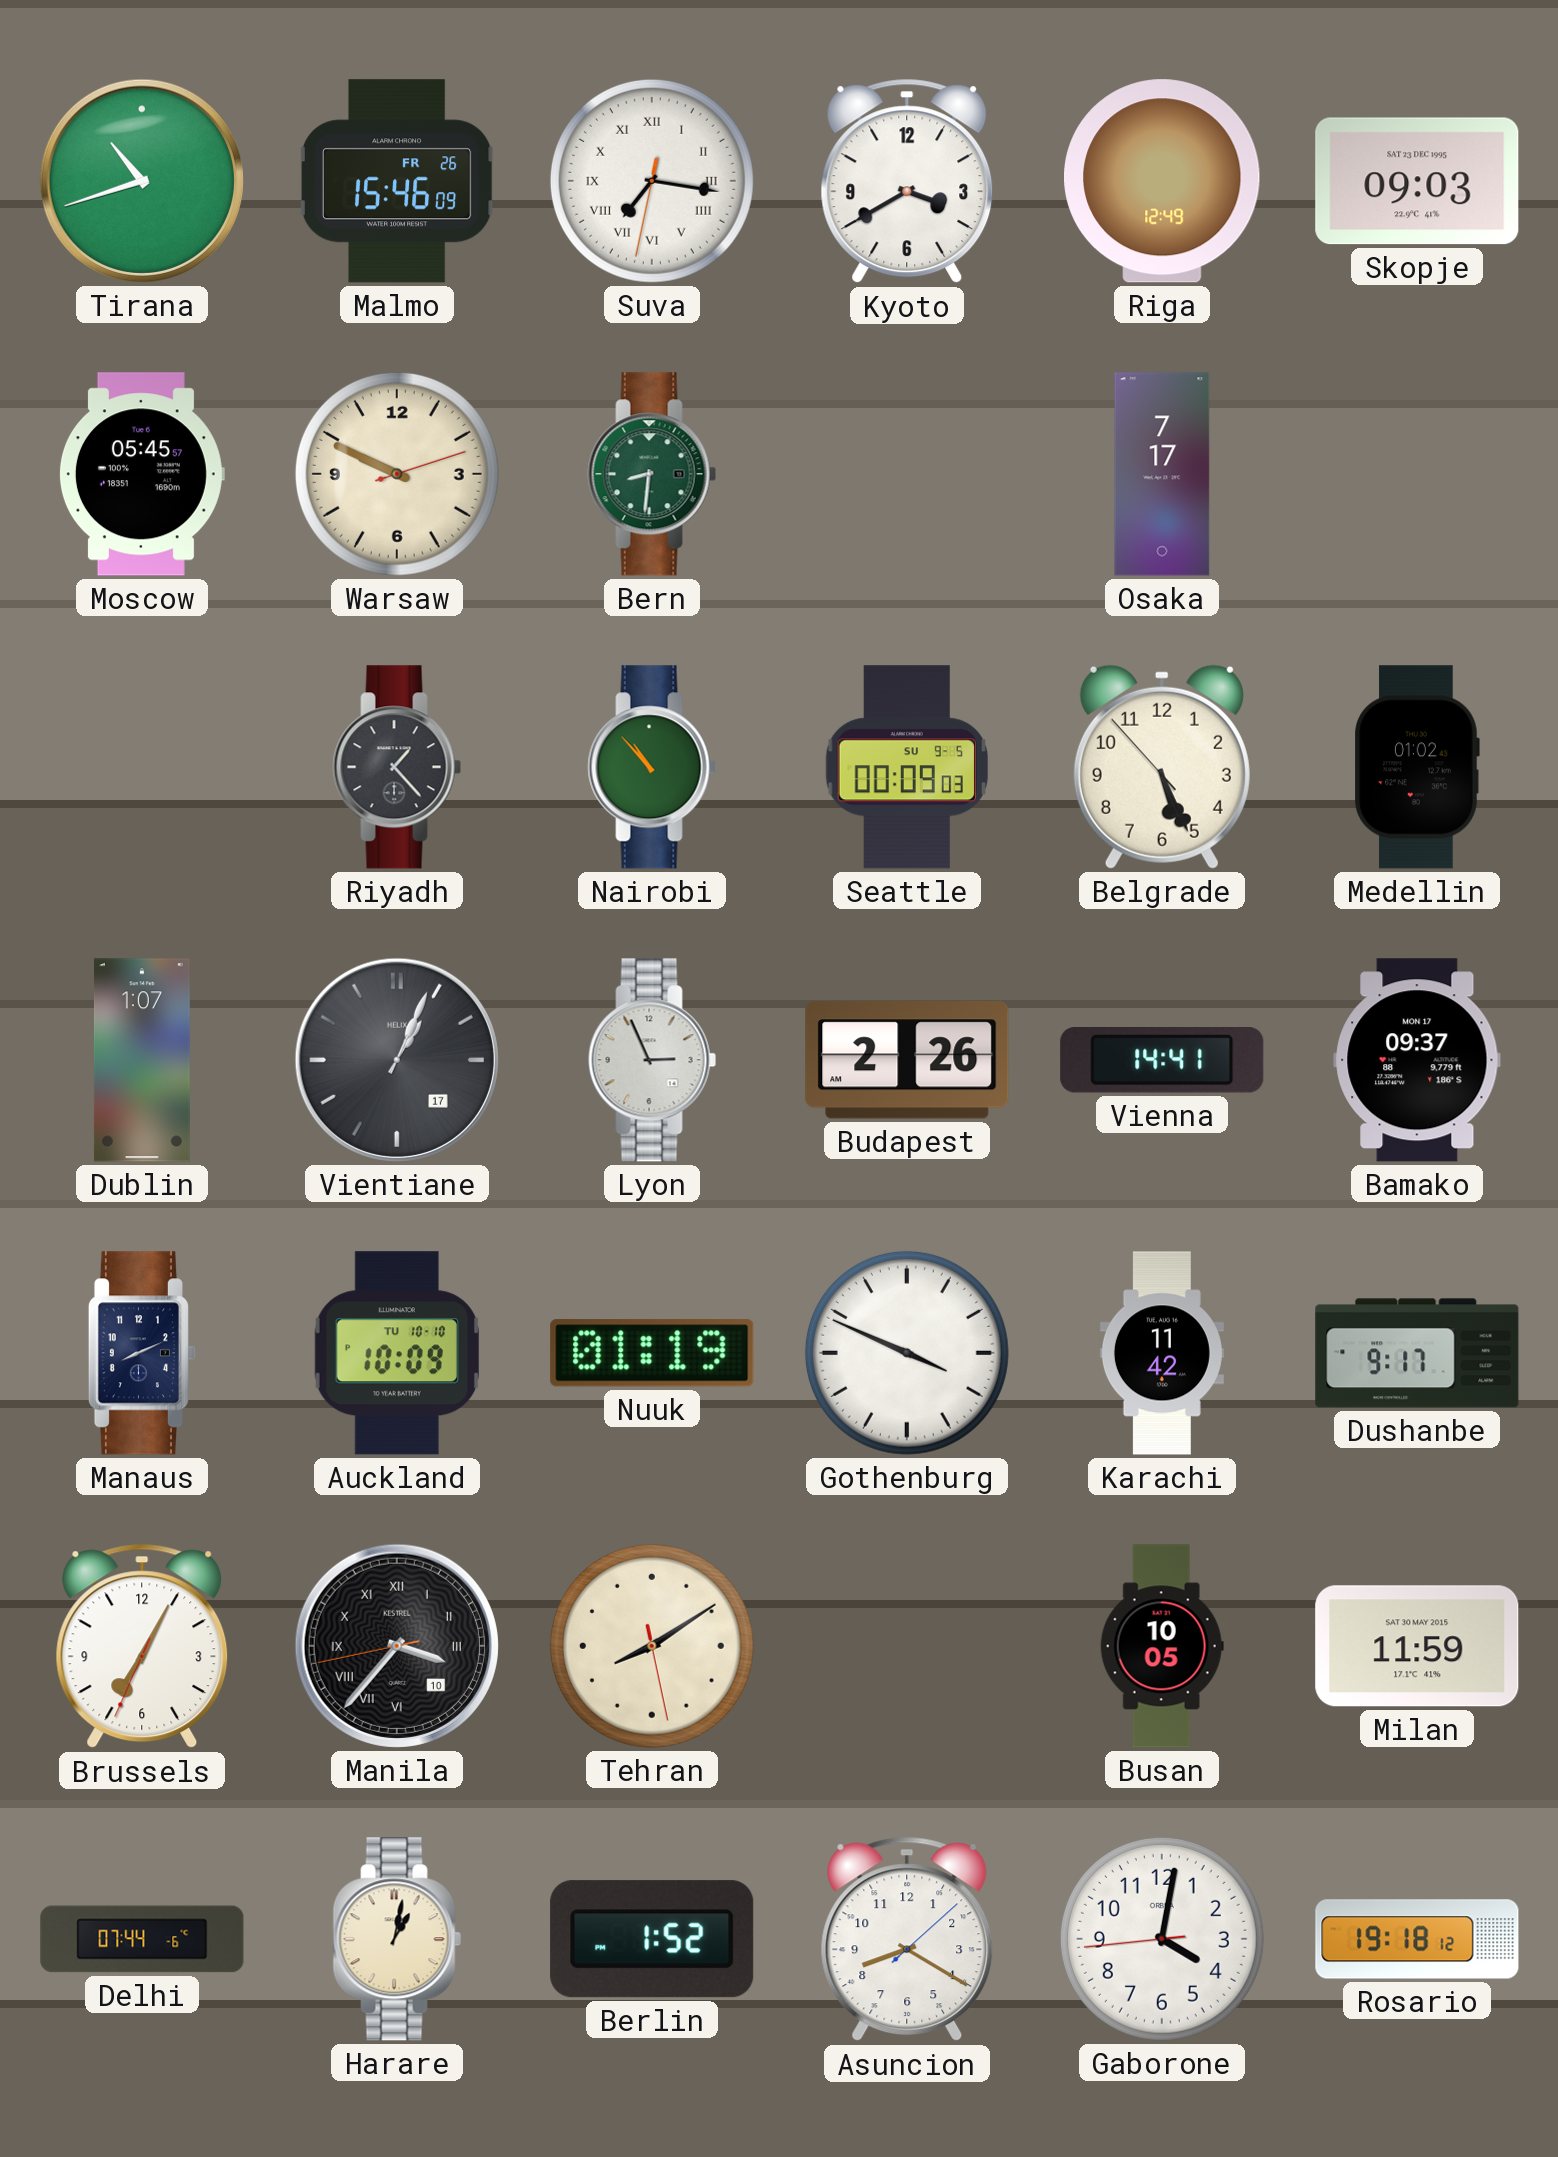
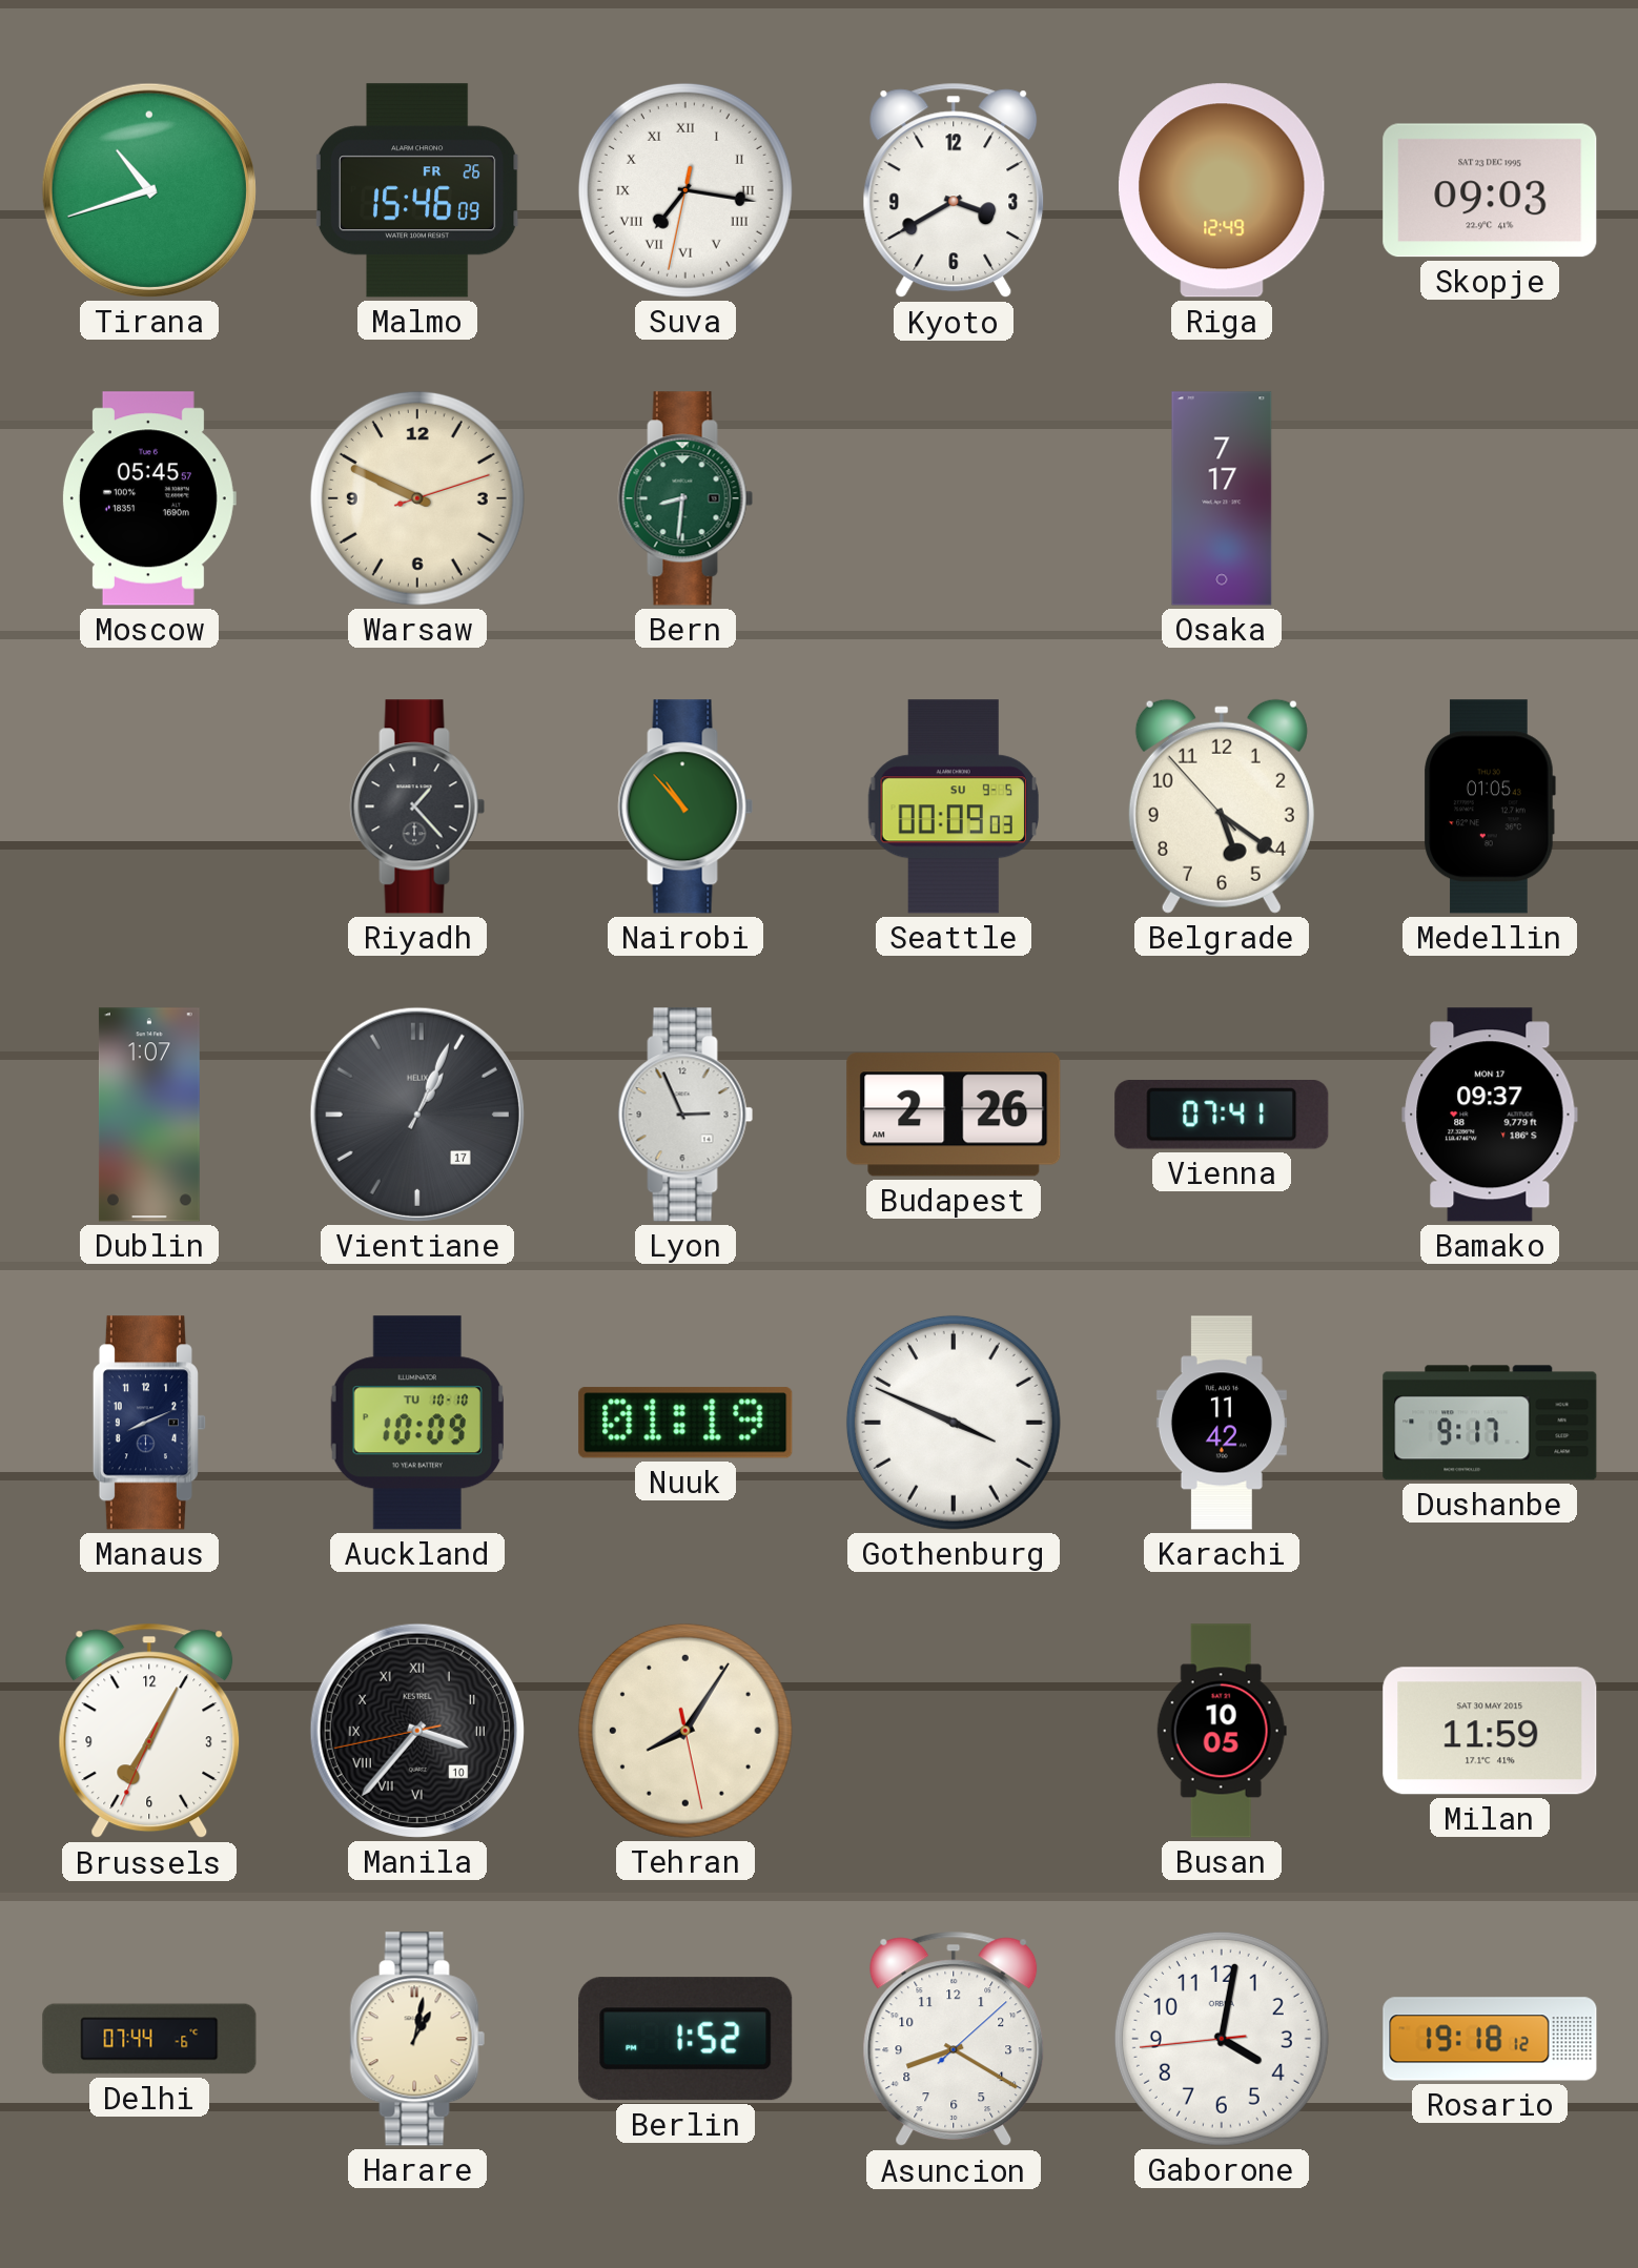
Belgrade: 5:25 -> 5:20
Medellin: 01:02 -> 01:05
Vienna: 14:41 -> 07:41
Tehran: 8:09 -> 8:05
